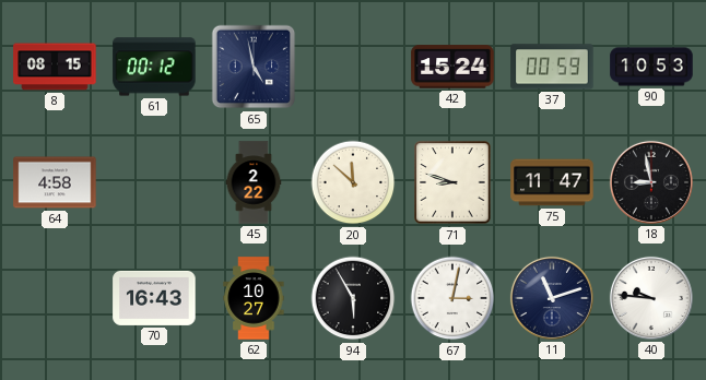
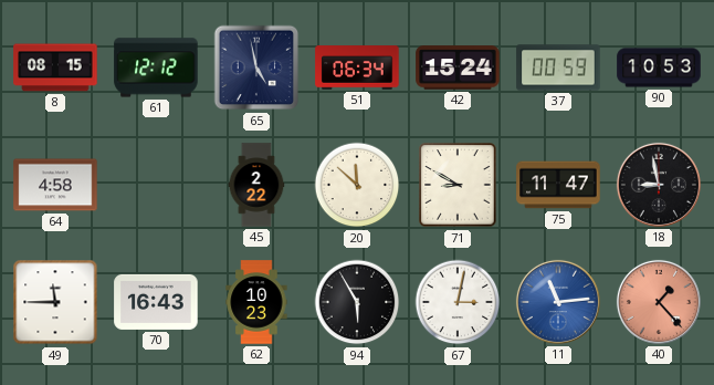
61: 00:12 -> 12:12
51: none -> 06:34
71: 8:48 -> 8:50
49: none -> 11:45
62: 10:27 -> 10:23
11: 11:12 -> 11:14
11 dial: navy -> blue
40: 9:46 -> 1:23
40 dial: white -> salmon
